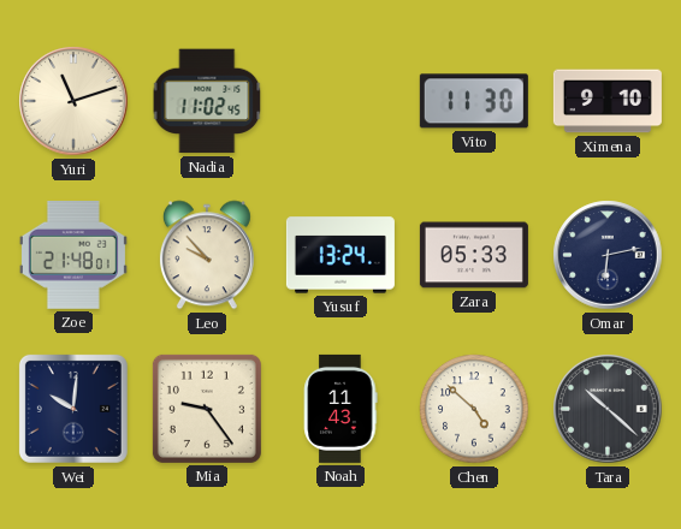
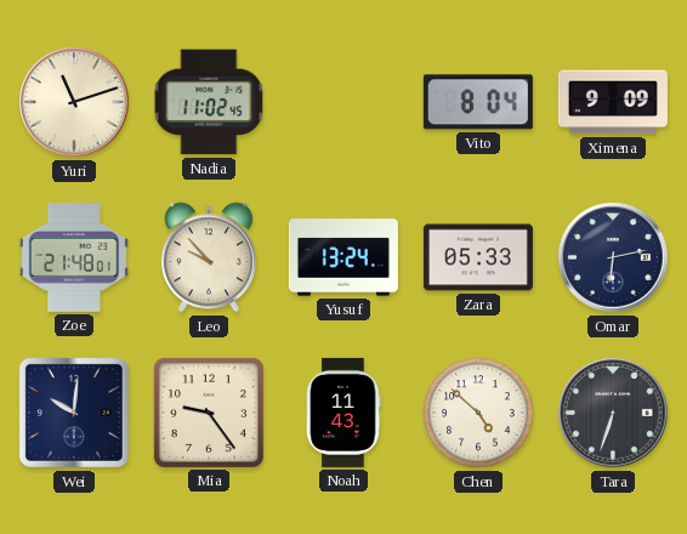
Vito: 11:30 -> 8:04
Ximena: 9:10 -> 9:09
Tara: 10:22 -> 6:33
